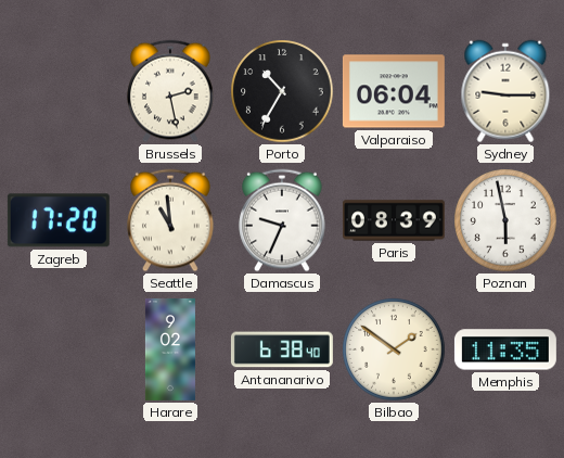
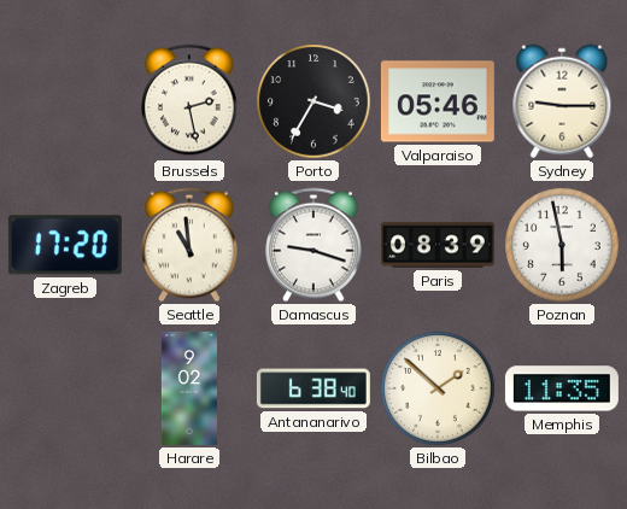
Porto: 10:35 -> 3:35
Valparaiso: 06:04 -> 05:46
Damascus: 9:34 -> 9:18
Bilbao: 1:51 -> 1:52
